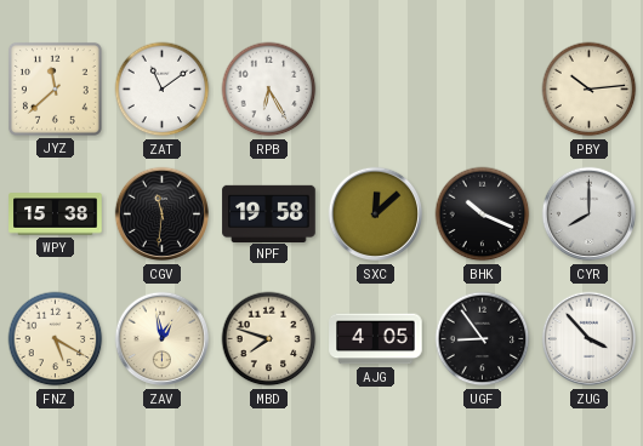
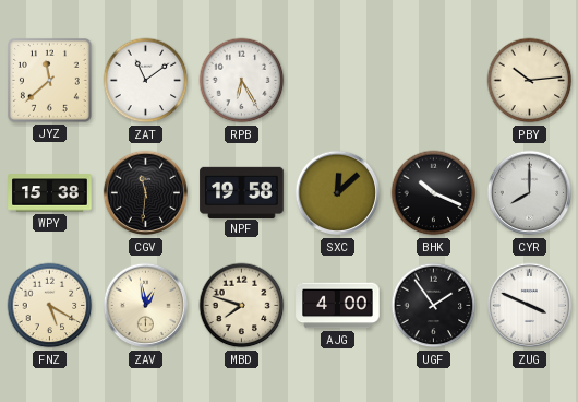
AJG: 4:05 -> 4:00
UGF: 8:54 -> 1:54
ZUG: 3:53 -> 3:49
